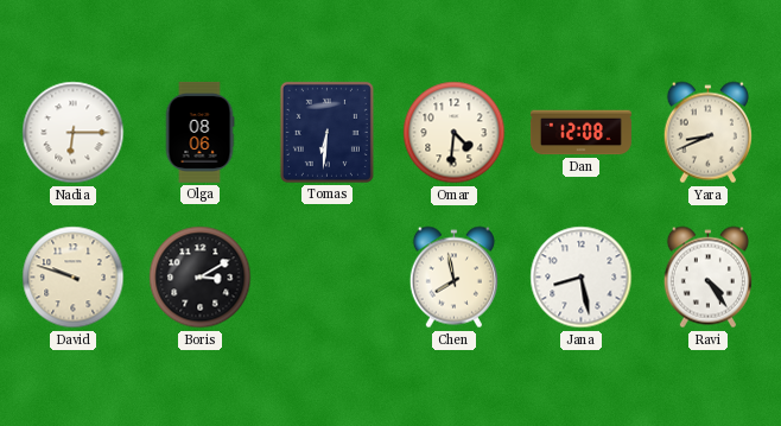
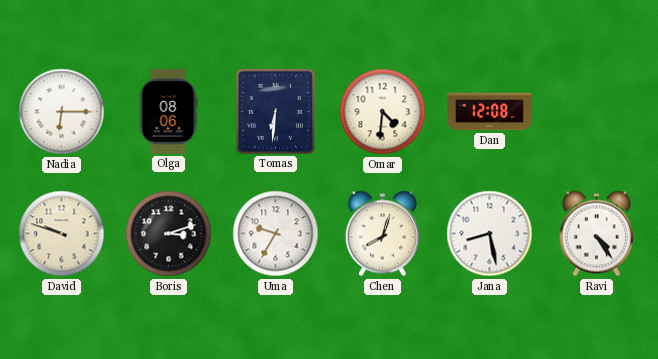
Yara: 8:41 -> none
Boris: 3:10 -> 3:12
Uma: none -> 9:35
Chen: 7:58 -> 8:03
